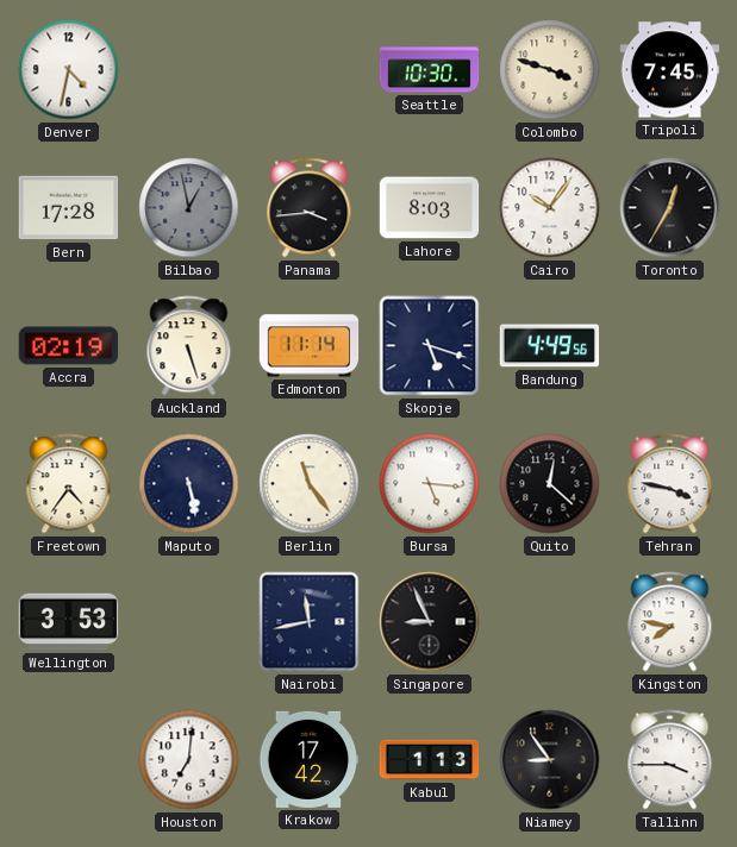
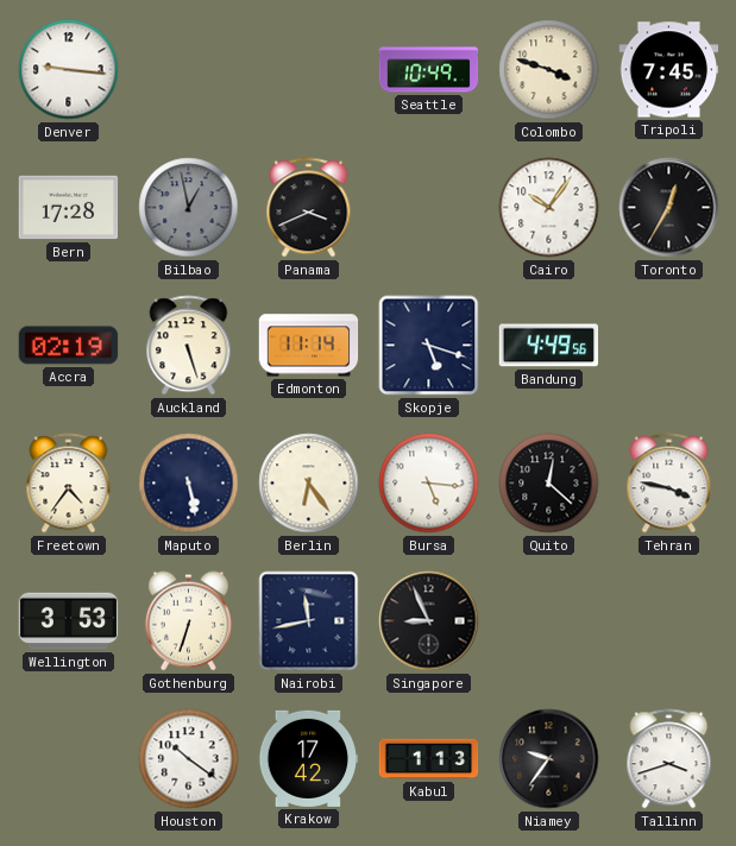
Denver: 4:32 -> 9:16
Seattle: 10:30 -> 10:49
Panama: 3:44 -> 3:41
Lahore: 8:03 -> none
Berlin: 11:24 -> 6:24
Gothenburg: none -> 6:33
Kingston: 7:47 -> none
Houston: 7:01 -> 10:21
Niamey: 8:54 -> 9:36
Tallinn: 3:45 -> 3:42
